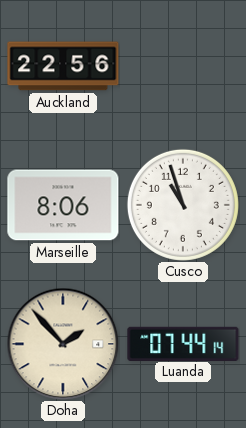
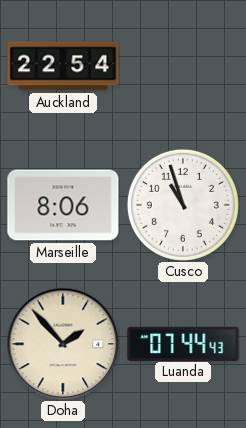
Auckland: 22:56 -> 22:54
Luanda: 07:44:14 -> 07:44:43
